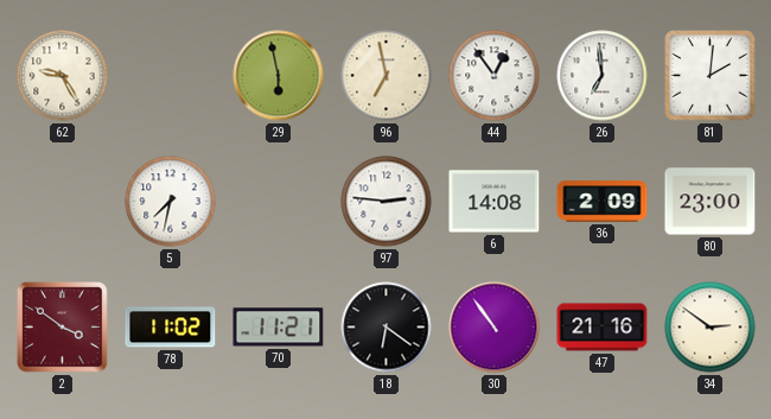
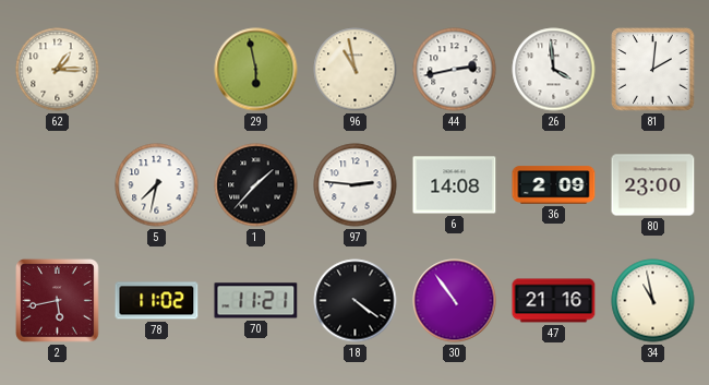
62: 9:25 -> 1:15
96: 6:58 -> 10:58
44: 12:54 -> 2:43
26: 6:59 -> 3:59
1: none -> 1:37
2: 3:51 -> 5:43
18: 6:21 -> 4:21
34: 2:51 -> 10:58
